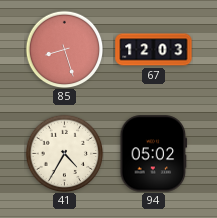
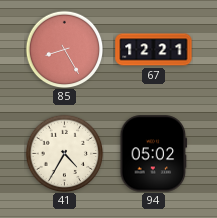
85: 8:27 -> 8:25
67: 12:03 -> 12:21
